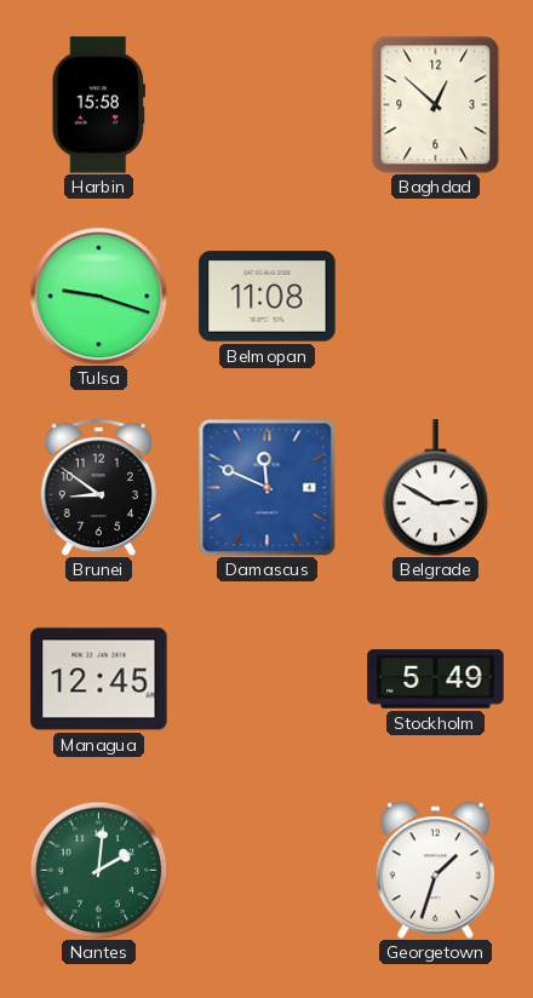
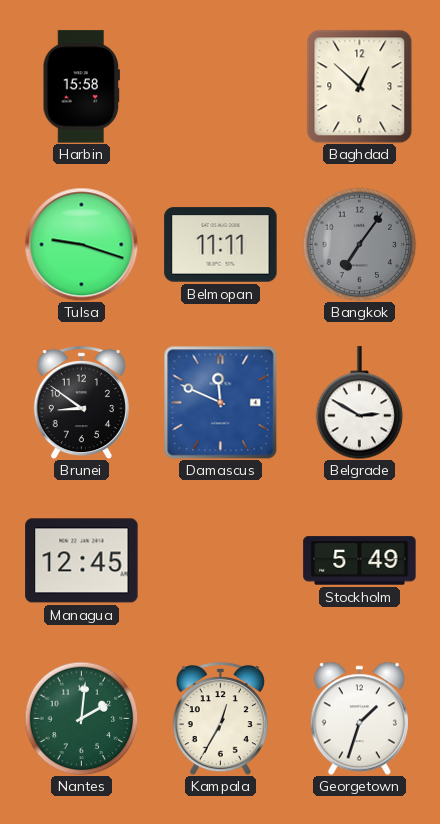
Belmopan: 11:08 -> 11:11
Bangkok: none -> 7:06
Kampala: none -> 12:35
